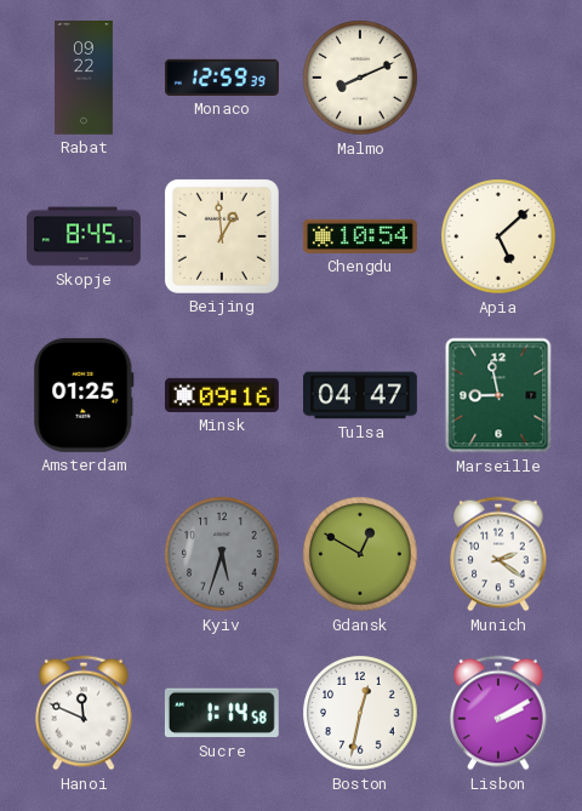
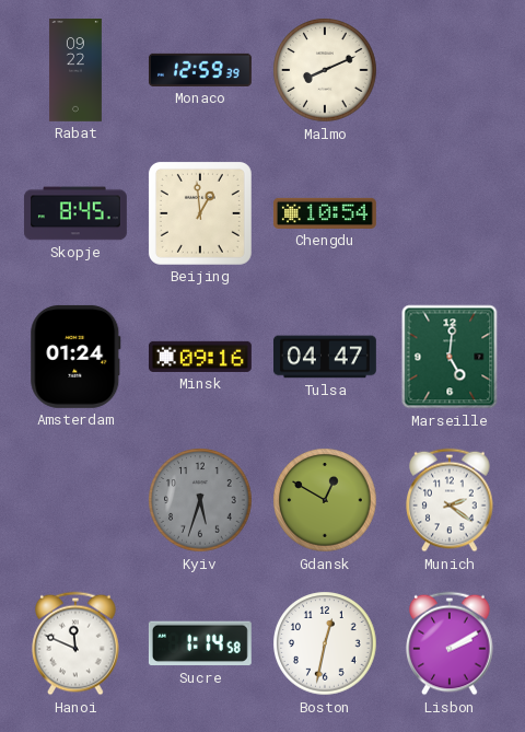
Apia: 5:08 -> none
Amsterdam: 01:25 -> 01:24
Marseille: 8:58 -> 5:01
